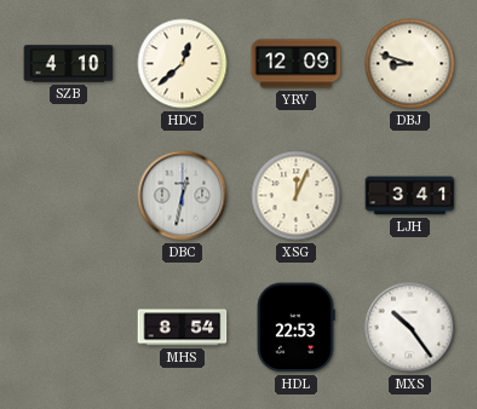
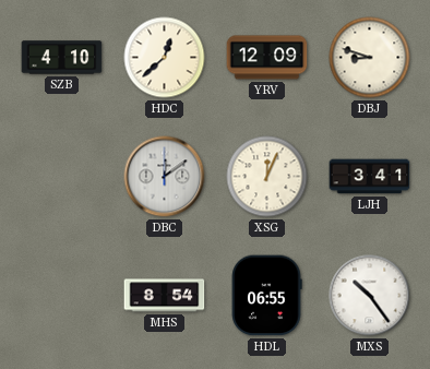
DBC: 12:32 -> 12:09
HDL: 22:53 -> 06:55
